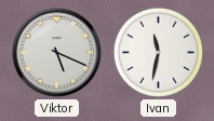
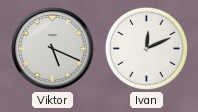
Ivan: 11:32 -> 12:11
